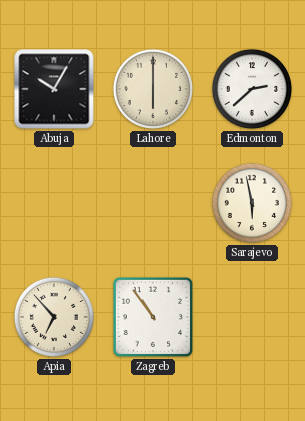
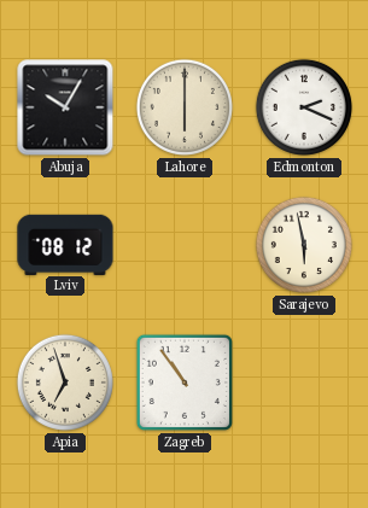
Edmonton: 2:38 -> 2:19
Lviv: none -> 08:12
Apia: 6:53 -> 6:57
